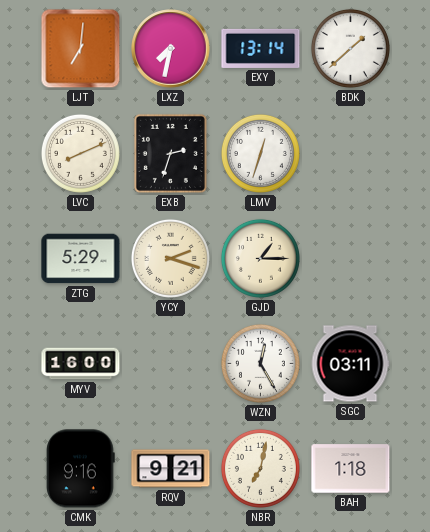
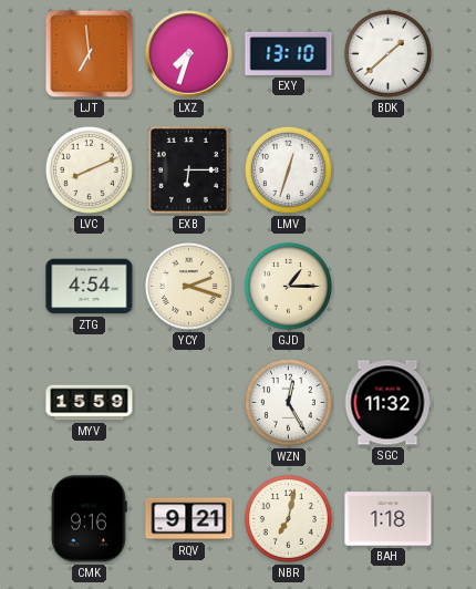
LJT: 7:01 -> 6:59
LXZ: 7:32 -> 7:33
EXY: 13:14 -> 13:10
EXB: 2:33 -> 6:15
ZTG: 5:29 -> 4:54
MYV: 16:00 -> 15:59
SGC: 03:11 -> 11:32
